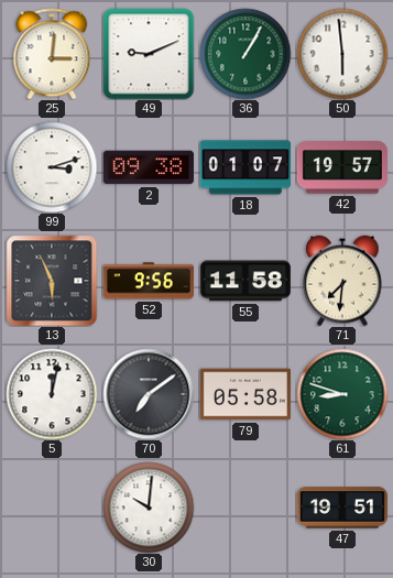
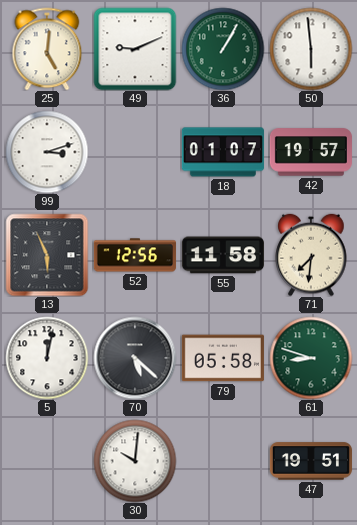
25: 3:01 -> 5:01
2: 09:38 -> none
52: 9:56 -> 12:56
70: 7:09 -> 5:22
